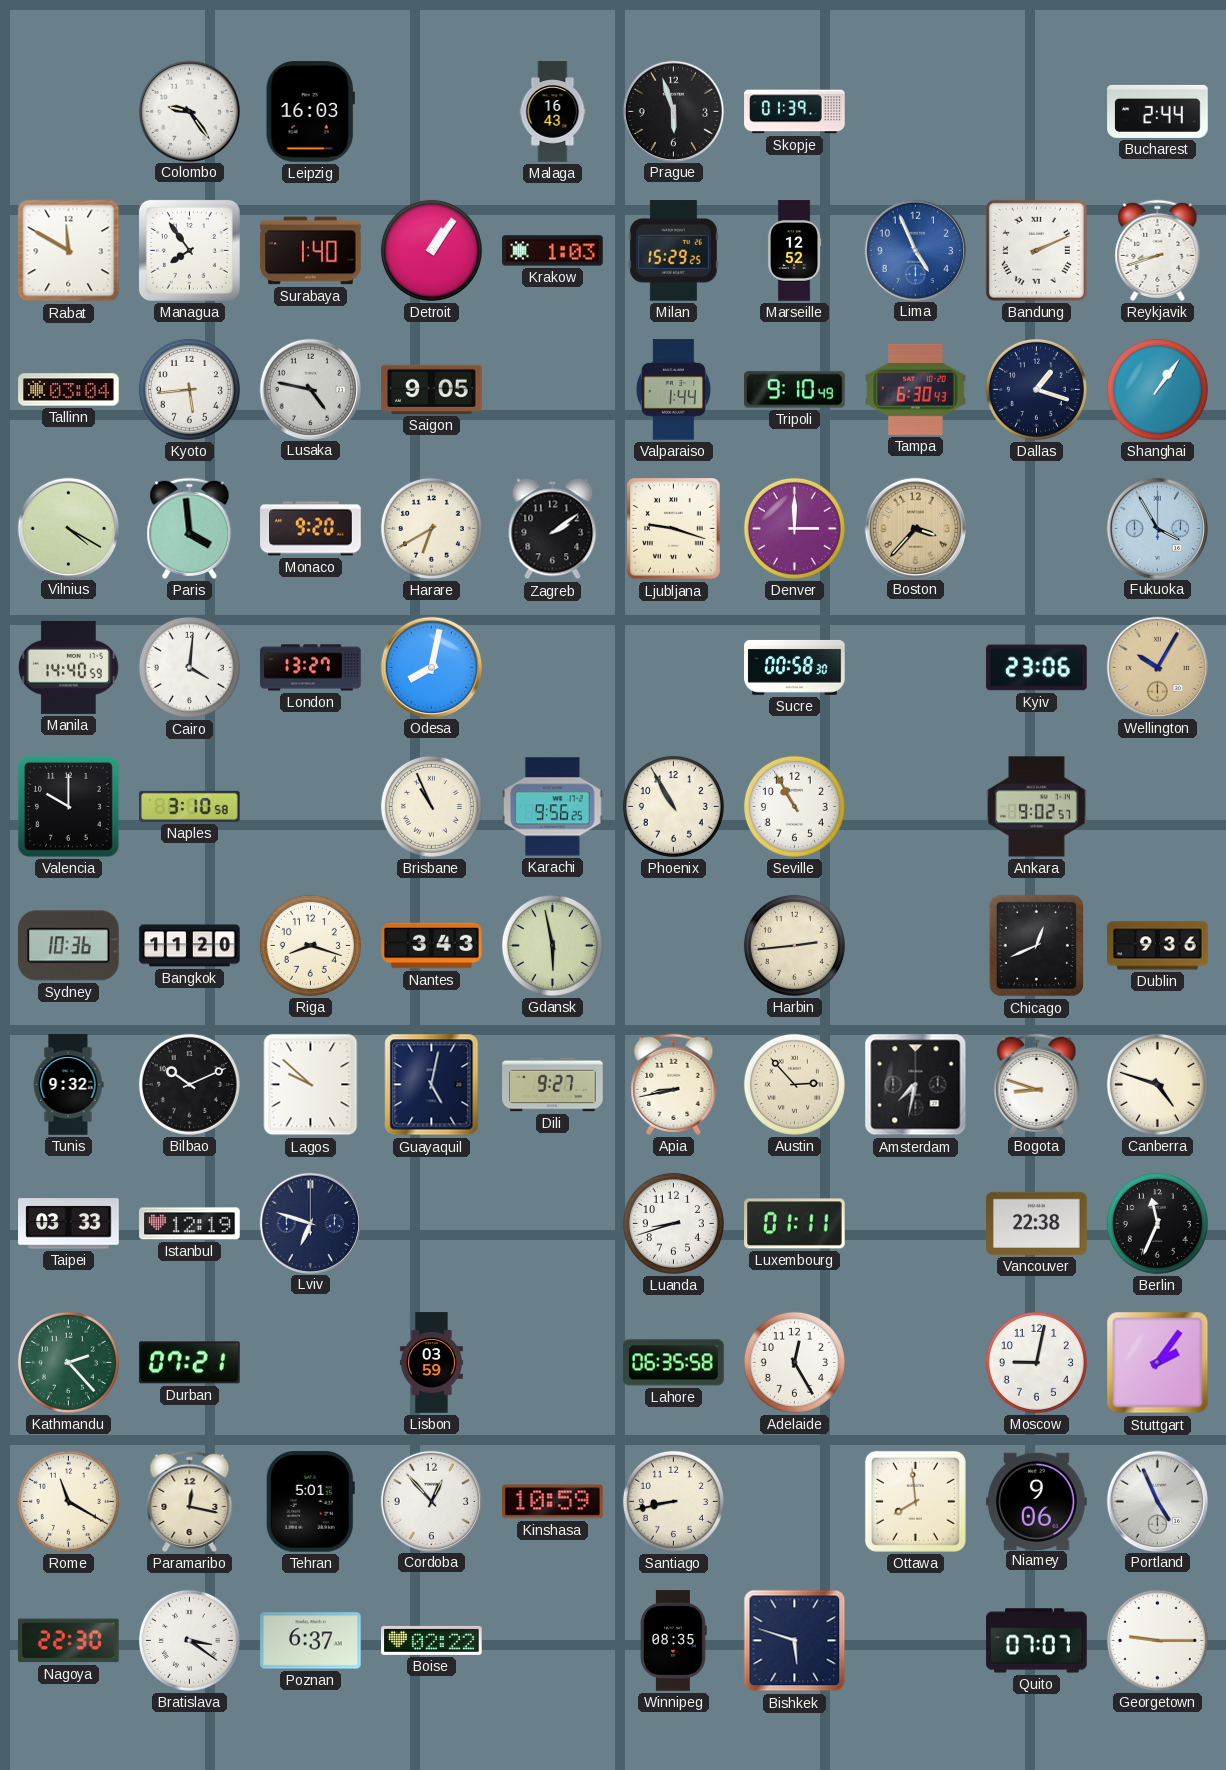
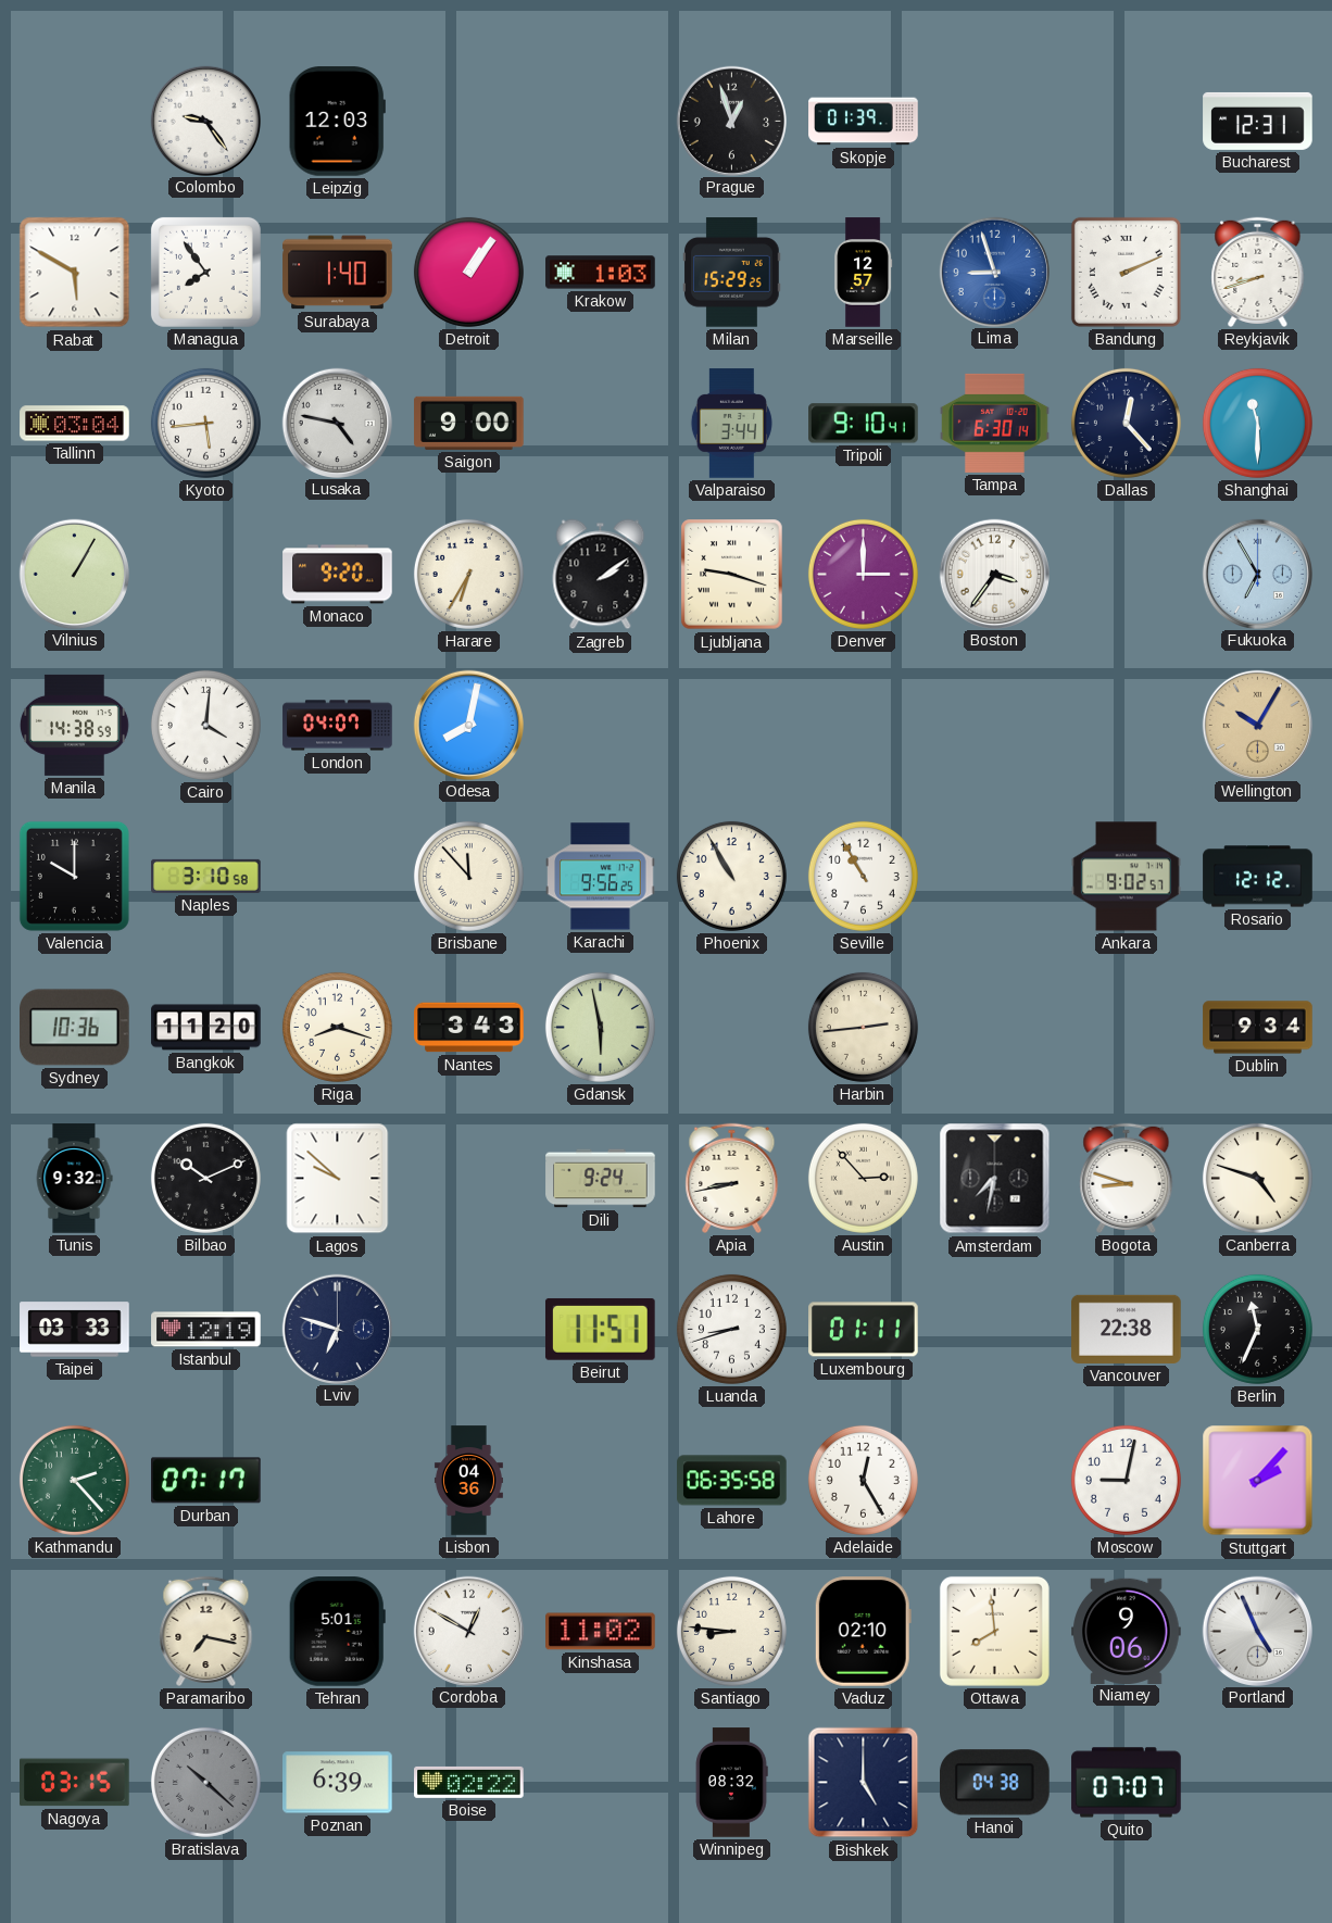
Leipzig: 16:03 -> 12:03
Malaga: 16:43 -> none
Prague: 5:57 -> 12:57
Bucharest: 2:44 -> 12:31
Rabat: 11:50 -> 5:50
Marseille: 12:52 -> 12:57
Lima: 4:56 -> 8:57
Saigon: 9:05 -> 9:00
Valparaiso: 1:44 -> 3:44
Tripoli: 9:10:49 -> 9:10:41
Tampa: 6:30:43 -> 6:30:14
Dallas: 1:18 -> 12:23
Shanghai: 1:06 -> 11:30
Vilnius: 4:20 -> 1:05
Paris: 3:59 -> none
Harare: 6:40 -> 6:35
Boston: 3:37 -> 3:36
Boston dial: champagne -> white
Fukuoka: 3:55 -> 6:55
Manila: 14:40 -> 14:38
London: 13:27 -> 04:07
Sucre: 00:58 -> none
Kyiv: 23:06 -> none
Brisbane: 10:56 -> 11:53
Rosario: none -> 12:12
Chicago: 12:41 -> none
Dublin: 9:36 -> 9:34
Guayaquil: 5:02 -> none
Dili: 9:27 -> 9:24
Beirut: none -> 11:51
Durban: 07:21 -> 07:17
Lisbon: 03:59 -> 04:36
Stuttgart: 2:06 -> 2:07
Rome: 11:20 -> none
Paramaribo: 12:17 -> 7:17
Cordoba: 12:53 -> 12:50
Kinshasa: 10:59 -> 11:02
Santiago: 8:43 -> 8:46
Vaduz: none -> 02:10
Nagoya: 22:30 -> 03:15
Bratislava: 3:21 -> 10:22
Bratislava dial: white -> grey
Poznan: 6:37 -> 6:39
Winnipeg: 08:35 -> 08:32
Bishkek: 5:48 -> 5:00
Hanoi: none -> 04:38
Georgetown: 9:15 -> none
